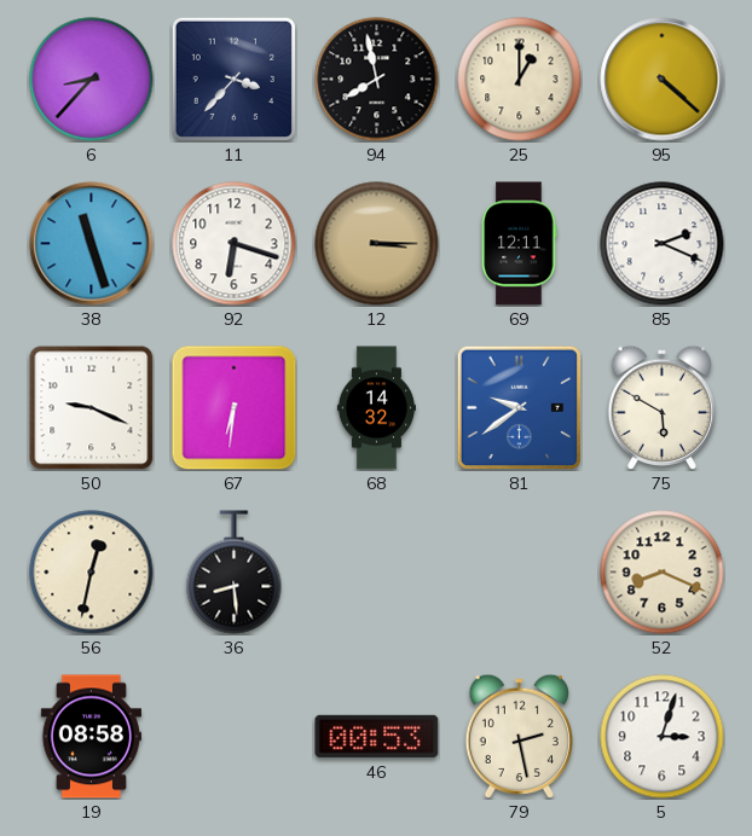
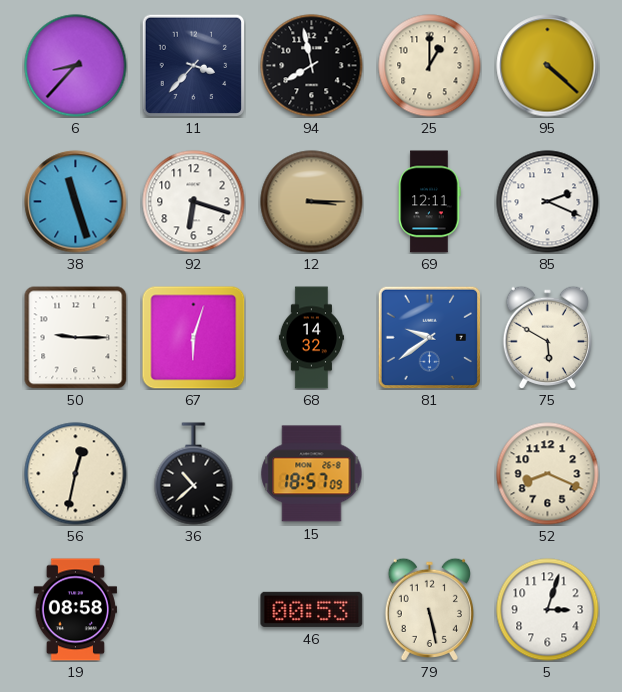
50: 9:19 -> 9:15
67: 6:31 -> 6:03
36: 8:29 -> 10:38
15: none -> 18:57
79: 2:28 -> 5:28
